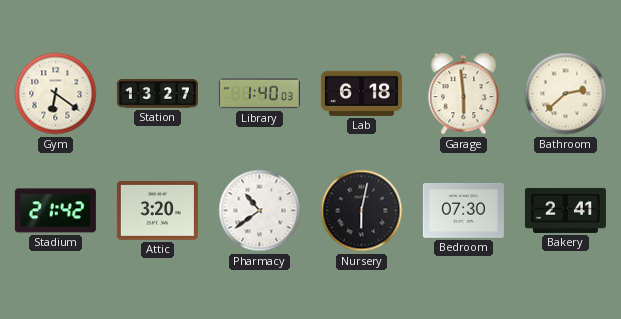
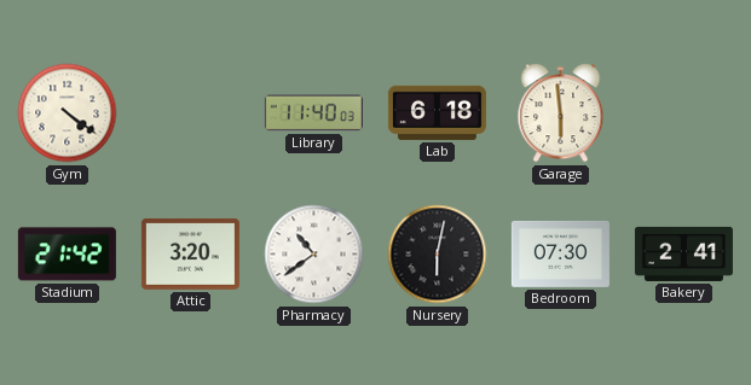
Gym: 6:21 -> 4:21
Station: 13:27 -> none
Library: 1:40 -> 11:40
Bathroom: 2:38 -> none
